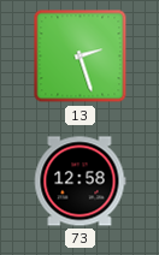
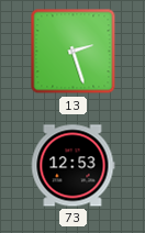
73: 12:58 -> 12:53
